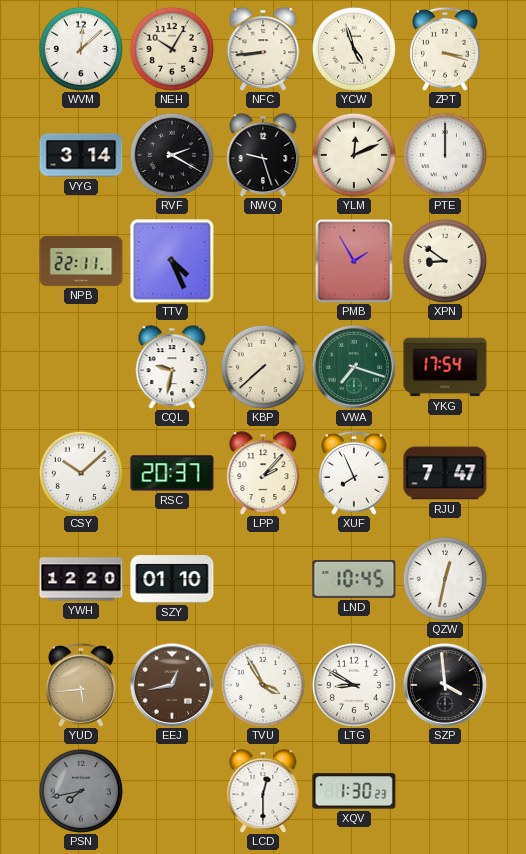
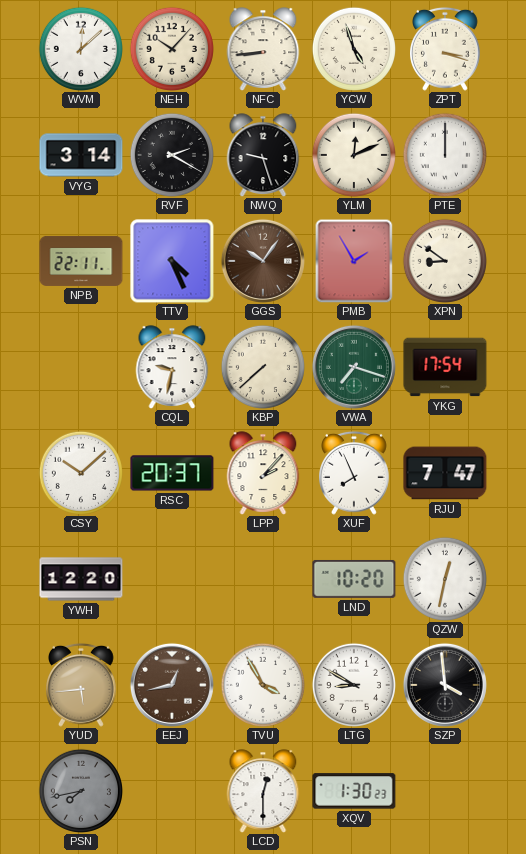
NEH: 10:05 -> 10:07
GGS: none -> 10:06
SZY: 01:10 -> none
LND: 10:45 -> 10:20
